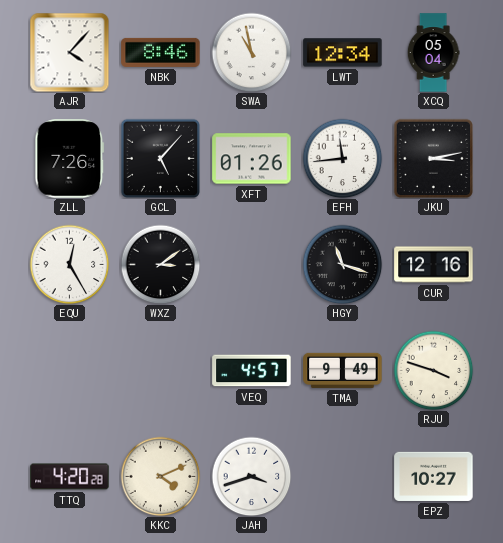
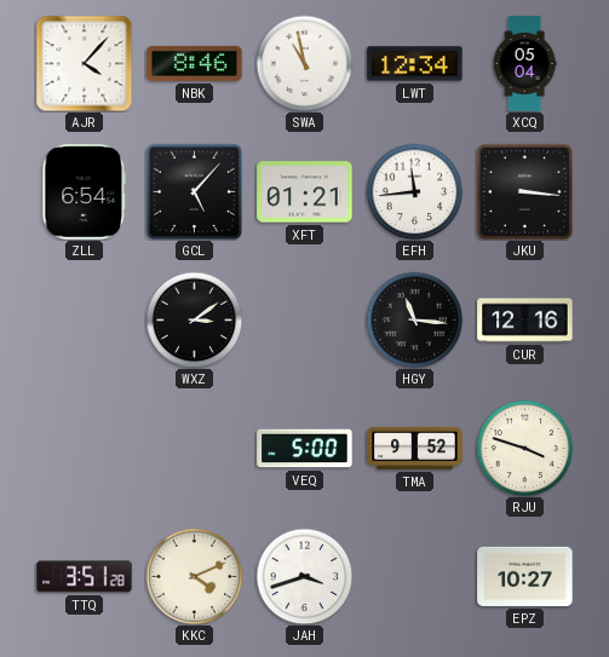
ZLL: 7:26 -> 6:54
XFT: 01:26 -> 01:21
JKU: 3:13 -> 3:16
EQU: 12:25 -> none
HGY: 11:18 -> 11:16
VEQ: 4:57 -> 5:00
TMA: 9:49 -> 9:52
TTQ: 4:20 -> 3:51
